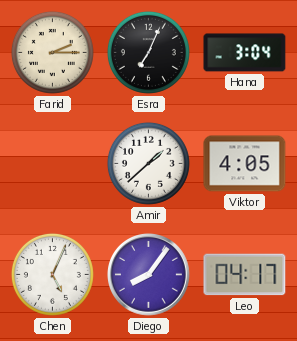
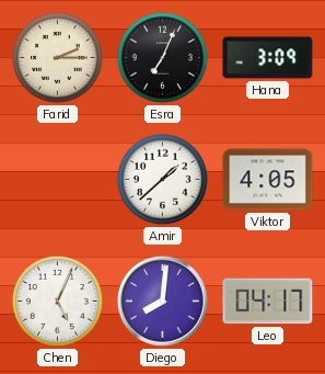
Hana: 3:04 -> 3:09
Diego: 8:06 -> 8:01
